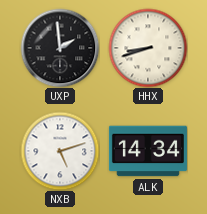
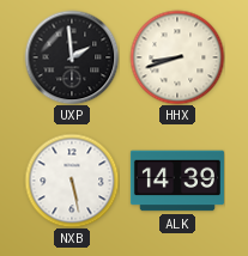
NXB: 5:12 -> 5:28
ALK: 14:34 -> 14:39
